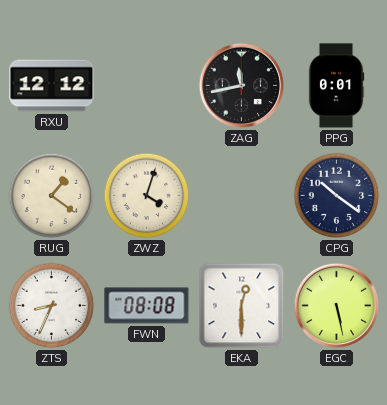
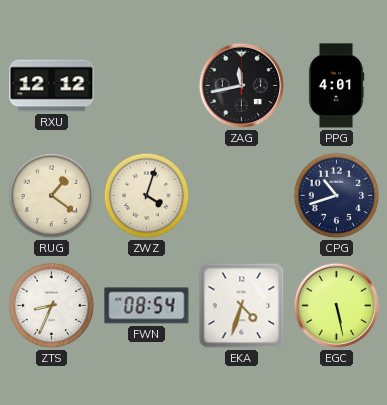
PPG: 0:01 -> 4:01
CPG: 10:21 -> 10:42
FWN: 08:08 -> 08:54
EKA: 12:30 -> 4:33
